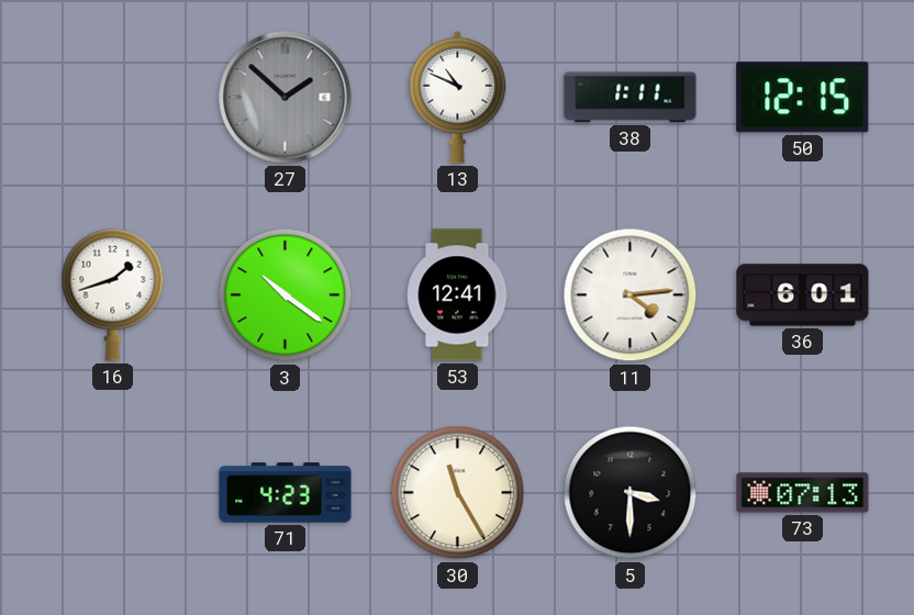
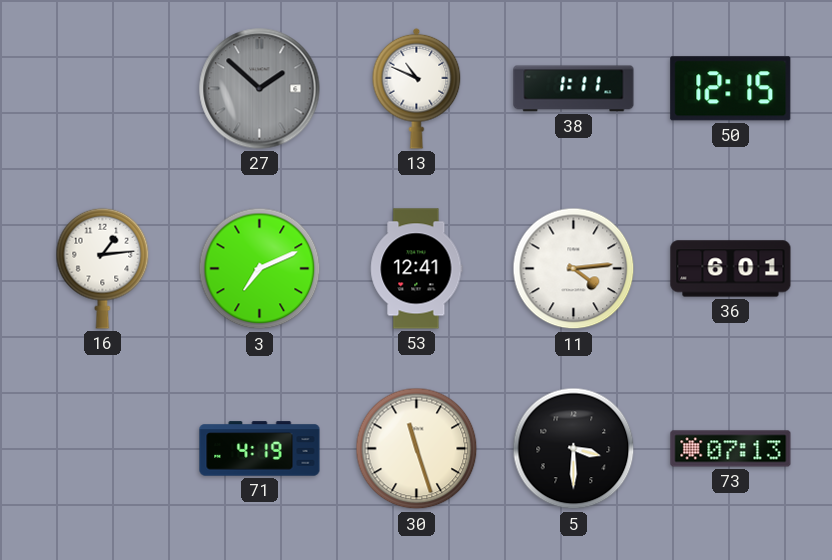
16: 1:42 -> 1:14
3: 10:21 -> 7:11
71: 4:23 -> 4:19
30: 11:25 -> 11:27
